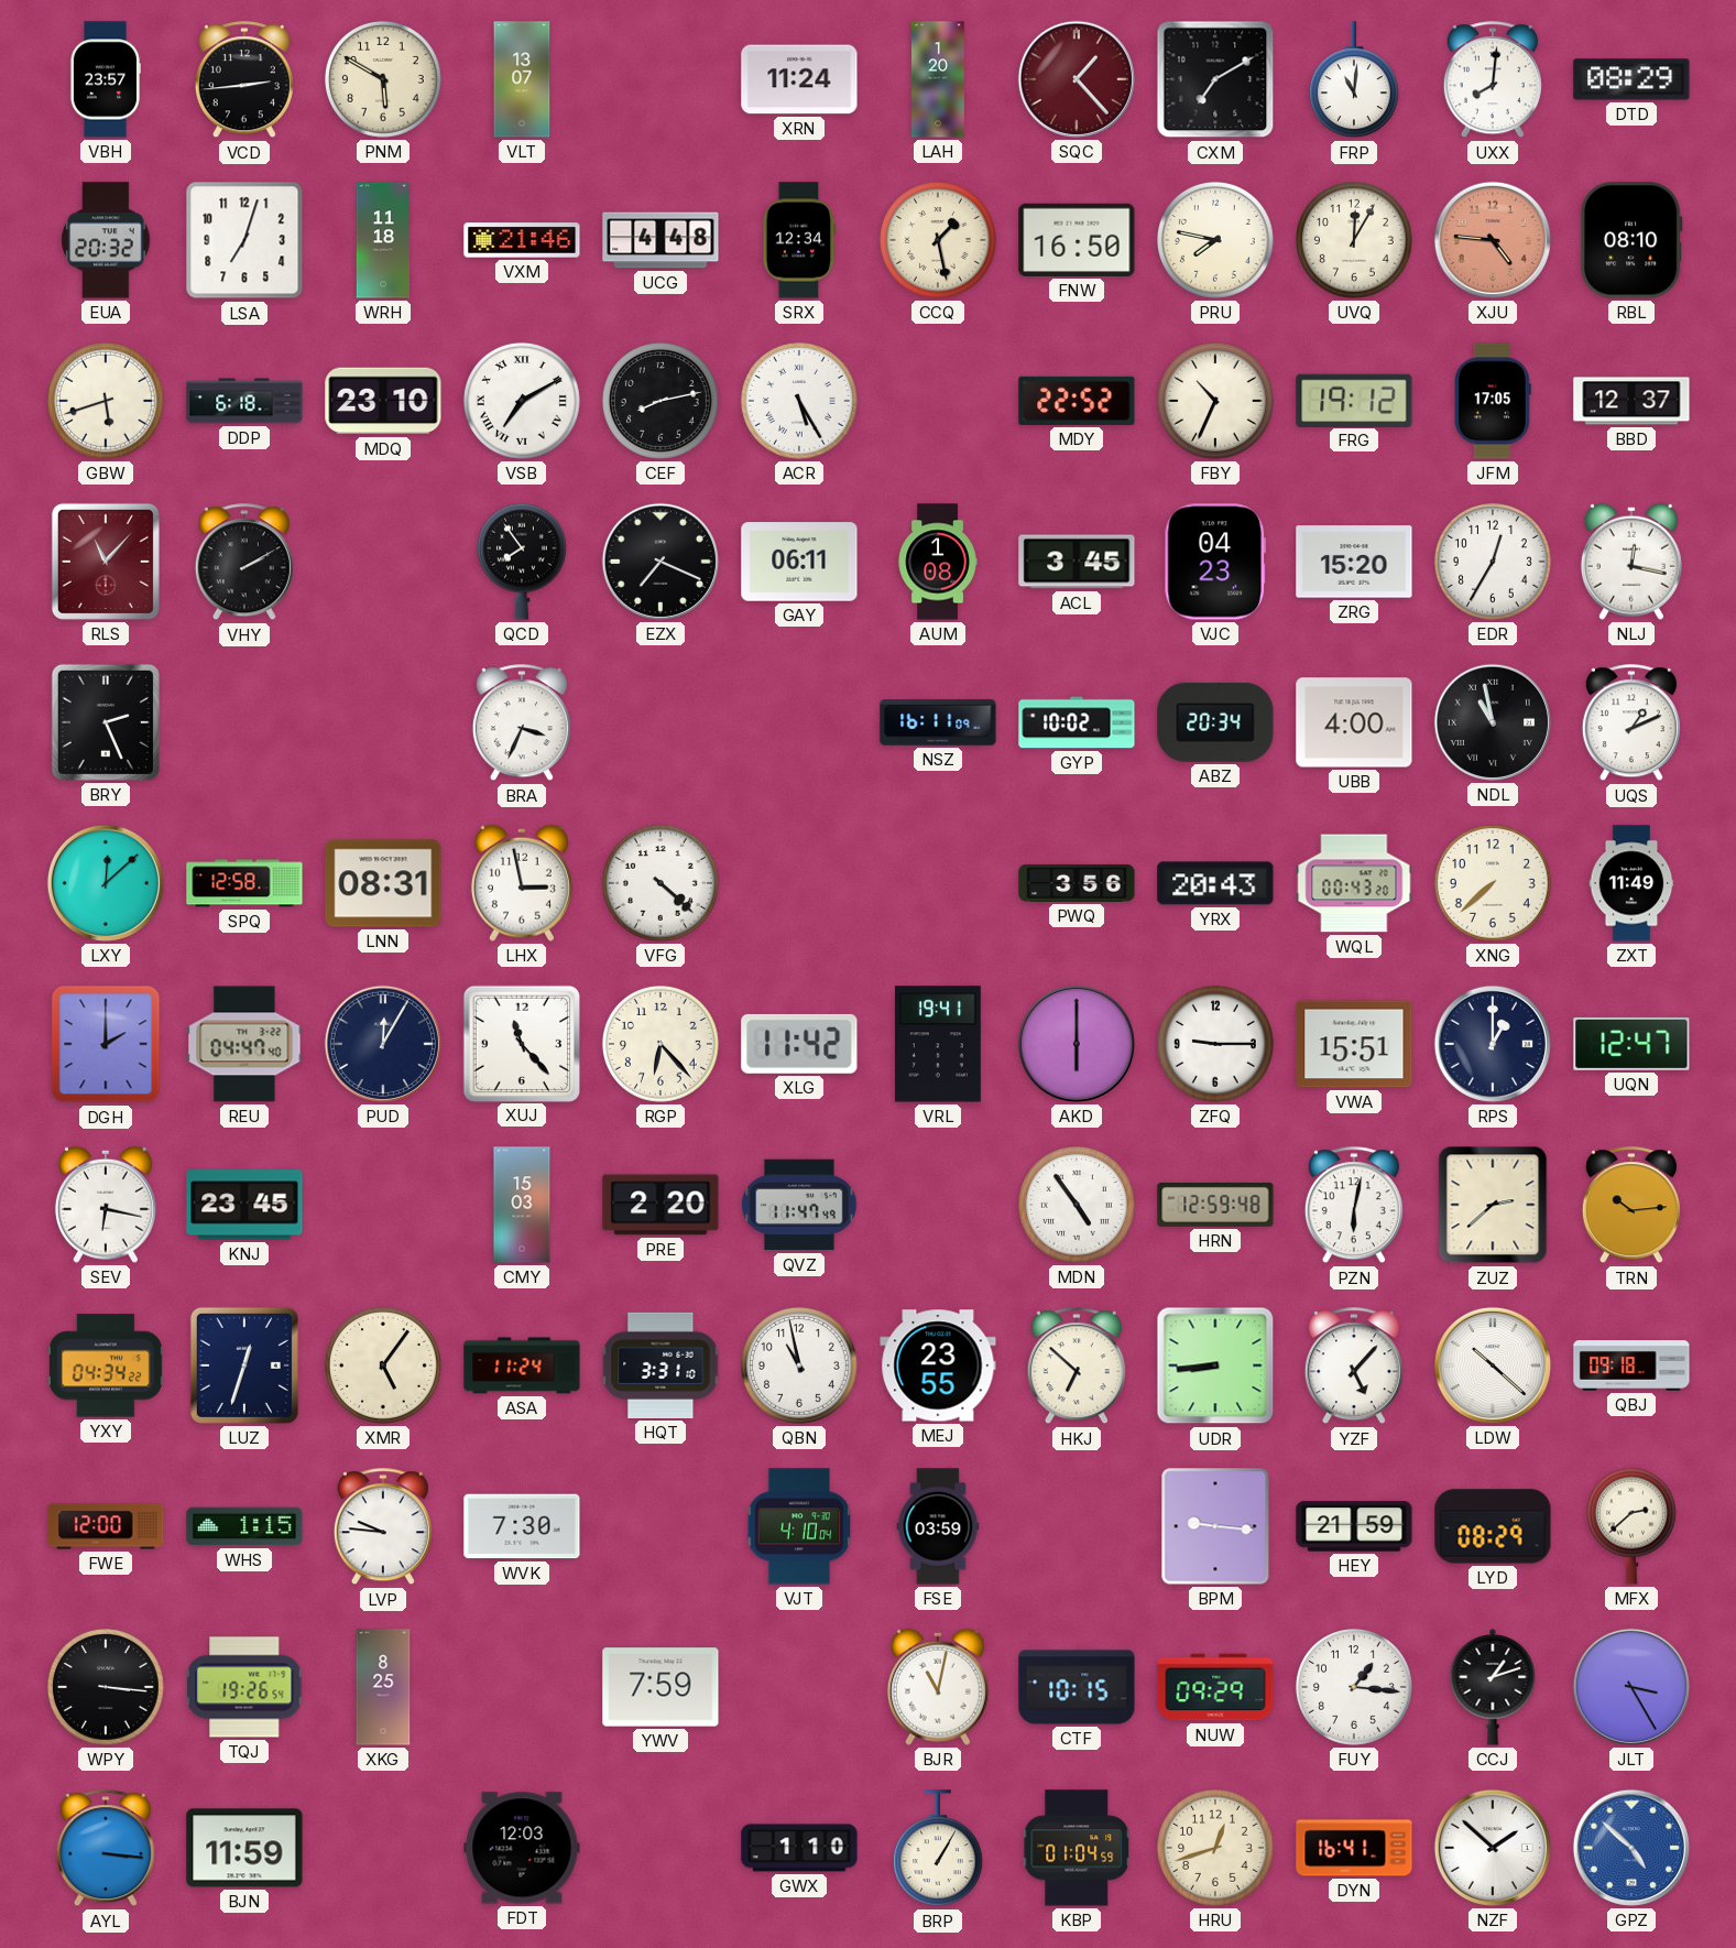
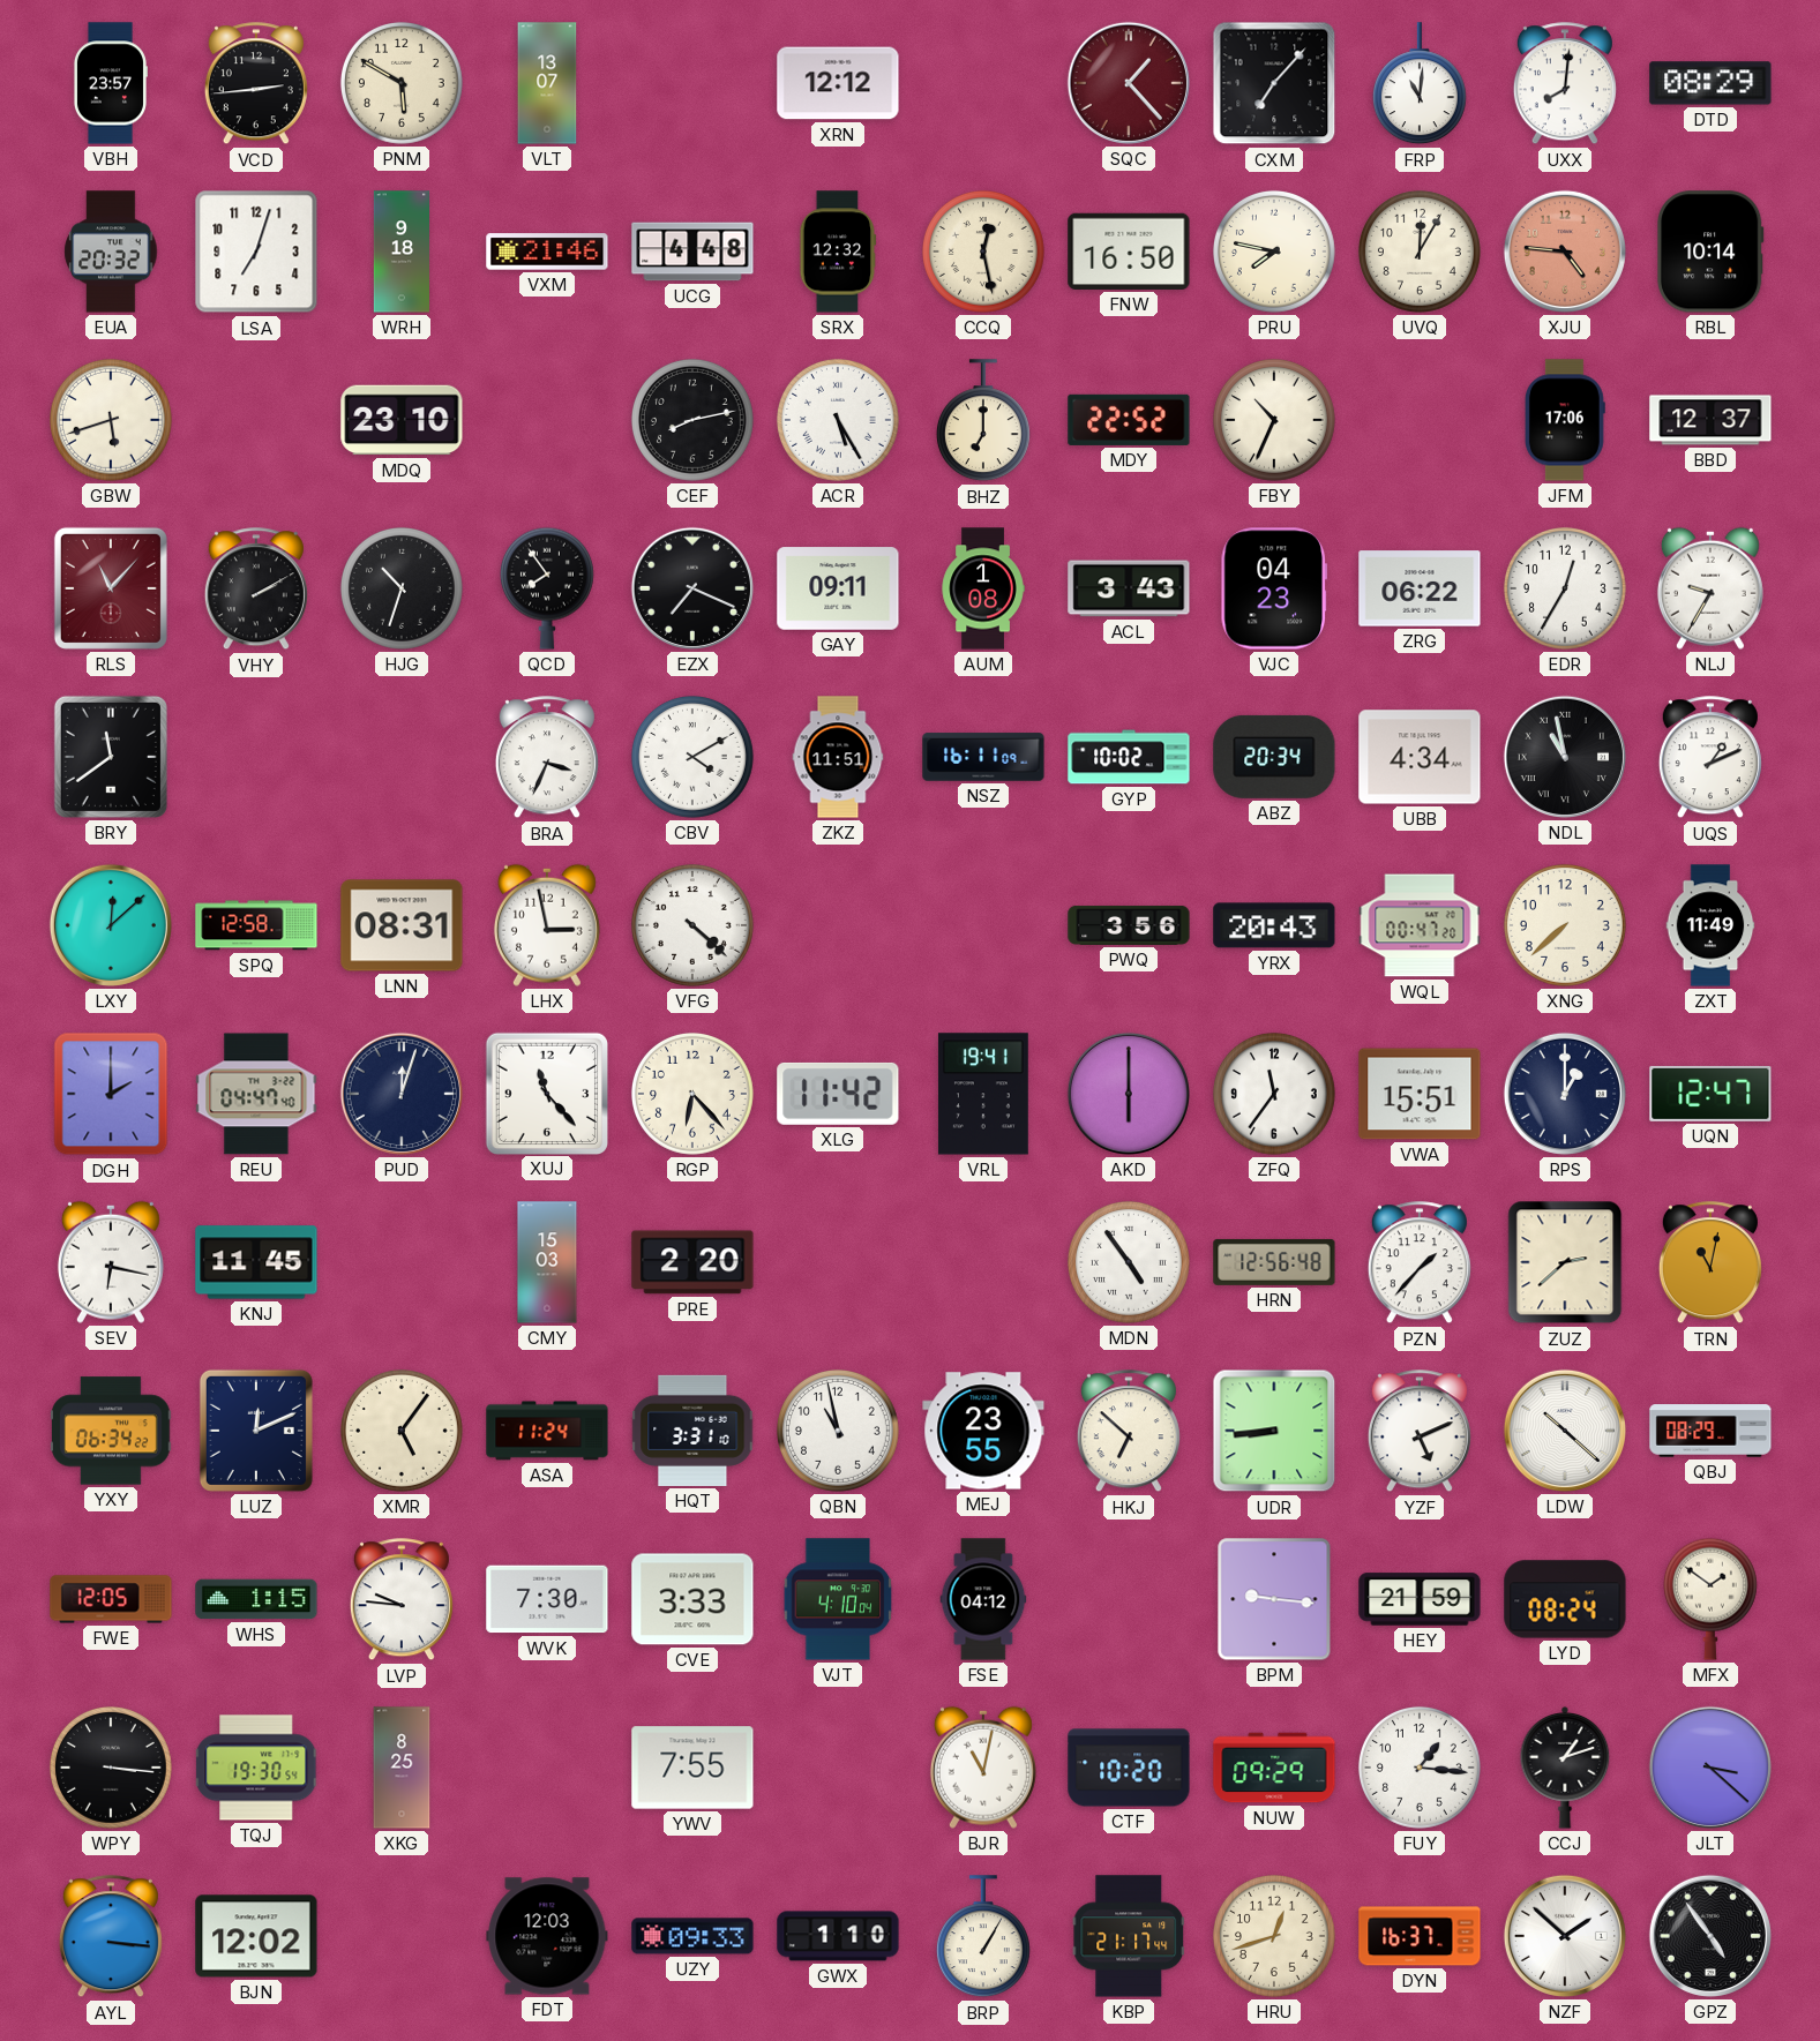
XRN: 11:24 -> 12:12
LAH: 1:20 -> none
CXM: 7:10 -> 7:07
WRH: 11:18 -> 9:18
SRX: 12:34 -> 12:32
CCQ: 1:28 -> 12:28
RBL: 08:10 -> 10:14
DDP: 6:18 -> none
VSB: 7:10 -> none
BHZ: none -> 7:00
FRG: 19:12 -> none
JFM: 17:05 -> 17:06
HJG: none -> 10:33
GAY: 06:11 -> 09:11
ACL: 3:45 -> 3:43
ZRG: 15:20 -> 06:22
NLJ: 12:17 -> 9:35
BRY: 2:26 -> 11:39
CBV: none -> 4:10
ZKZ: none -> 11:51
UBB: 4:00 -> 4:34
WQL: 00:43 -> 00:47
PUD: 12:05 -> 12:03
ZFQ: 9:15 -> 11:36
KNJ: 23:45 -> 11:45
QVZ: 11:47 -> none
HRN: 12:59 -> 12:56
PZN: 6:02 -> 1:37
TRN: 10:14 -> 11:02
YXY: 04:34 -> 06:34
LUZ: 12:33 -> 12:11
YZF: 5:07 -> 5:11
QBJ: 09:18 -> 08:29
FWE: 12:00 -> 12:05
CVE: none -> 3:33
FSE: 03:59 -> 04:12
LYD: 08:29 -> 08:24
MFX: 2:38 -> 1:51
TQJ: 19:26 -> 19:30
YWV: 7:59 -> 7:55
CTF: 10:15 -> 10:20
JLT: 3:25 -> 3:22
BJN: 11:59 -> 12:02
UZY: none -> 09:33
KBP: 01:04 -> 21:17
DYN: 16:41 -> 16:37
GPZ: 4:52 -> 4:54
GPZ dial: blue -> black
